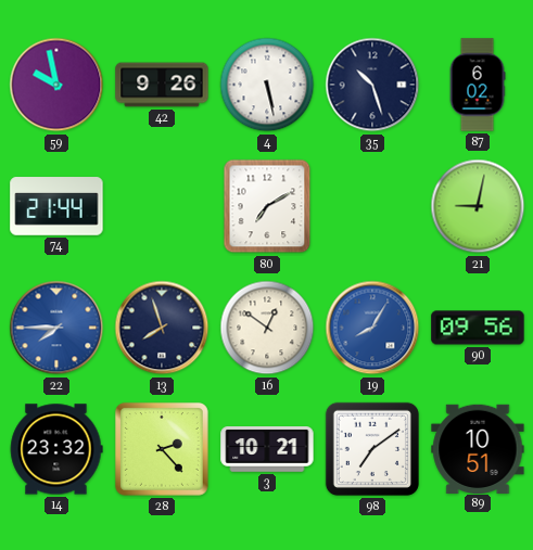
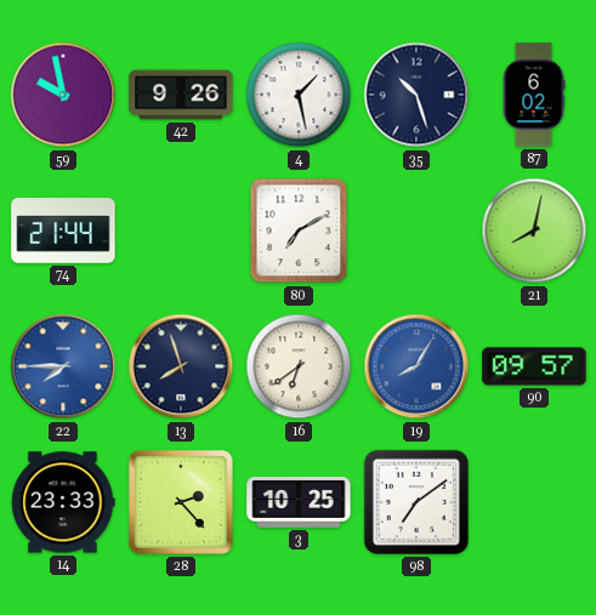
4: 5:28 -> 1:28
21: 9:02 -> 8:02
16: 12:51 -> 6:39
90: 09:56 -> 09:57
14: 23:32 -> 23:33
3: 10:21 -> 10:25
89: 10:51 -> none
